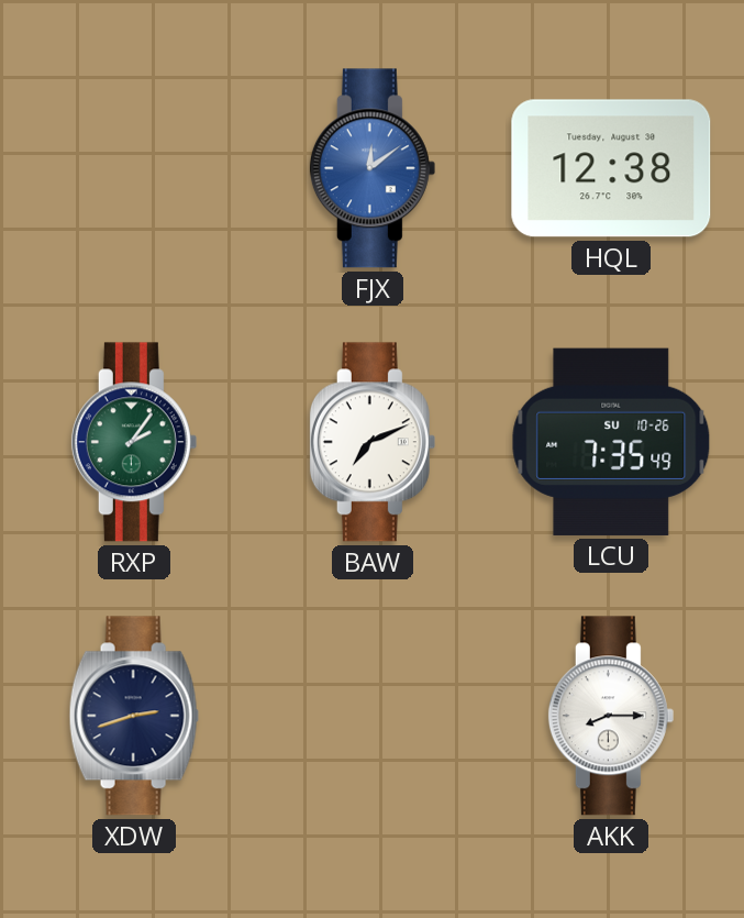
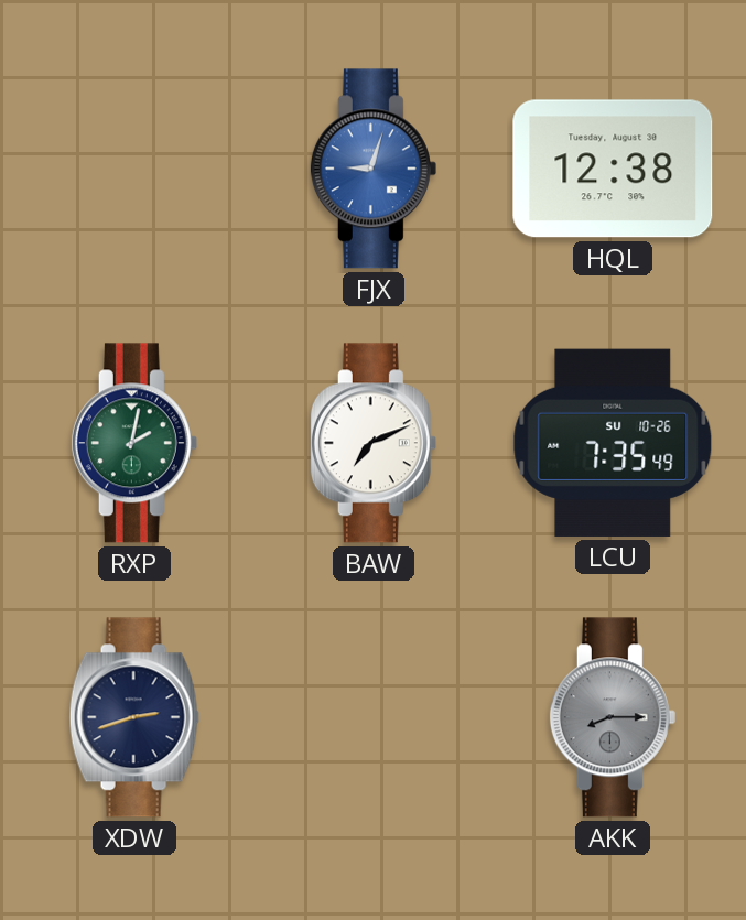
FJX: 12:09 -> 9:03
RXP: 2:06 -> 2:02
AKK dial: white -> grey
